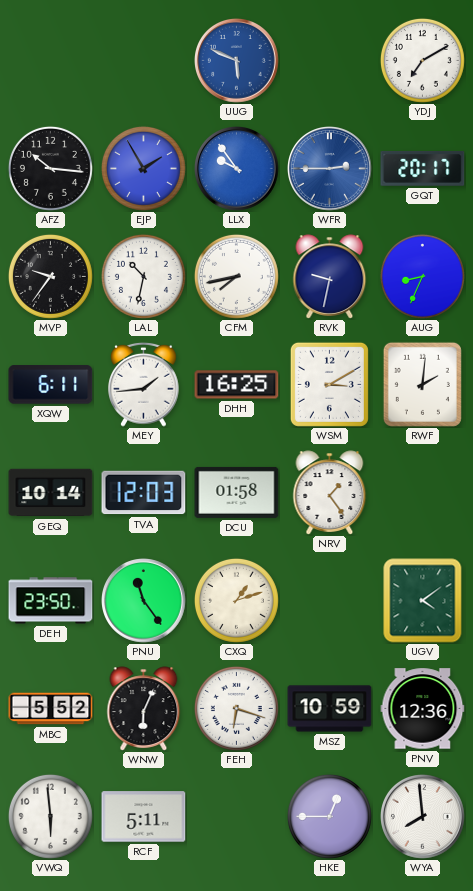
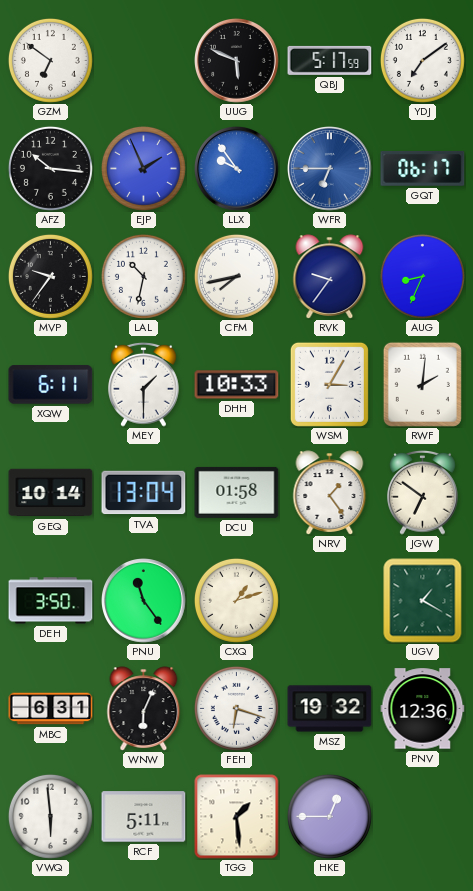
GZM: none -> 6:51
UUG dial: blue -> black
QBJ: none -> 5:17
YDJ: 7:10 -> 7:09
EJP: 1:55 -> 1:56
WFR: 2:45 -> 6:45
GQT: 20:17 -> 06:17
RVK: 9:32 -> 9:36
MEY: 1:44 -> 1:30
DHH: 16:25 -> 10:33
WSM: 3:10 -> 3:05
TVA: 12:03 -> 13:04
JGW: none -> 6:51
DEH: 23:50 -> 3:50
UGV: 4:09 -> 1:20
MBC: 5:52 -> 6:31
MSZ: 10:59 -> 19:32
TGG: none -> 1:29
WYA: 7:59 -> none
